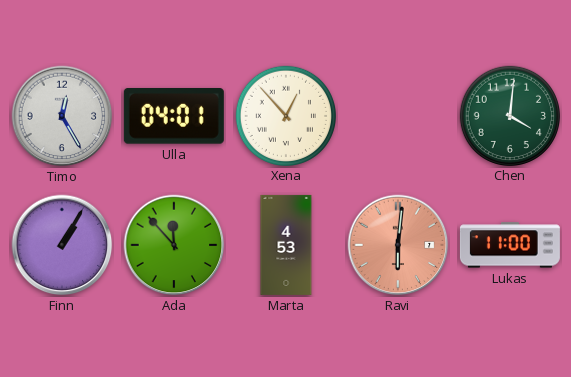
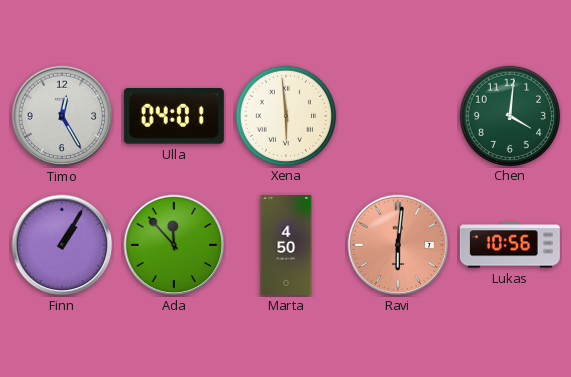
Xena: 12:53 -> 5:59
Marta: 4:53 -> 4:50
Lukas: 11:00 -> 10:56
